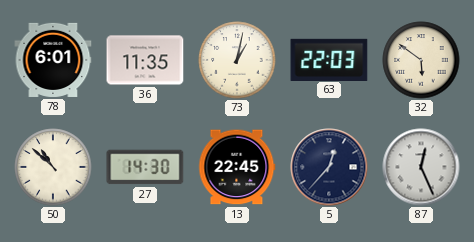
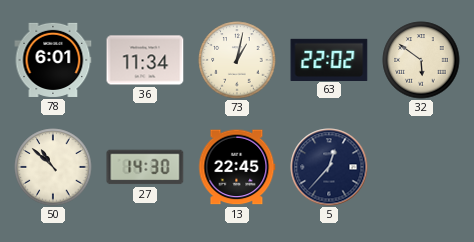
36: 11:35 -> 11:34
63: 22:03 -> 22:02
87: 12:26 -> none
